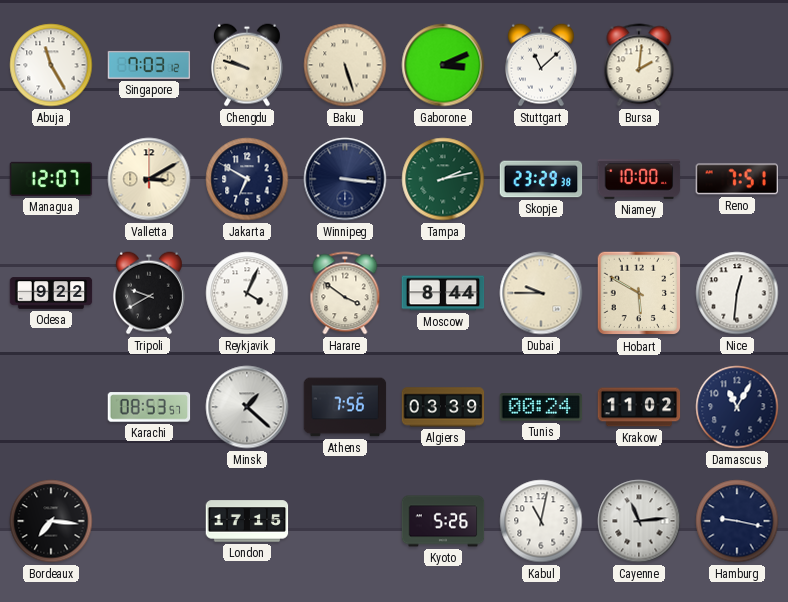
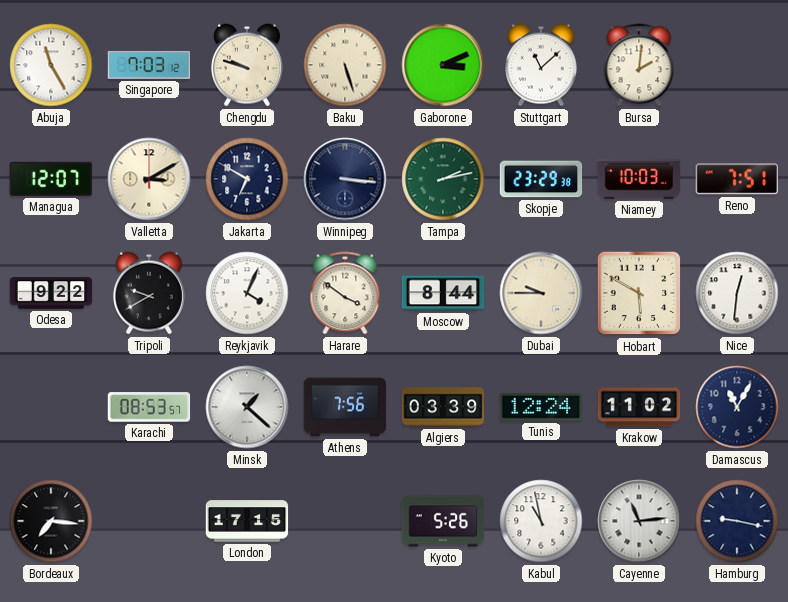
Niamey: 10:00 -> 10:03
Tunis: 00:24 -> 12:24
Kabul: 11:02 -> 10:58
